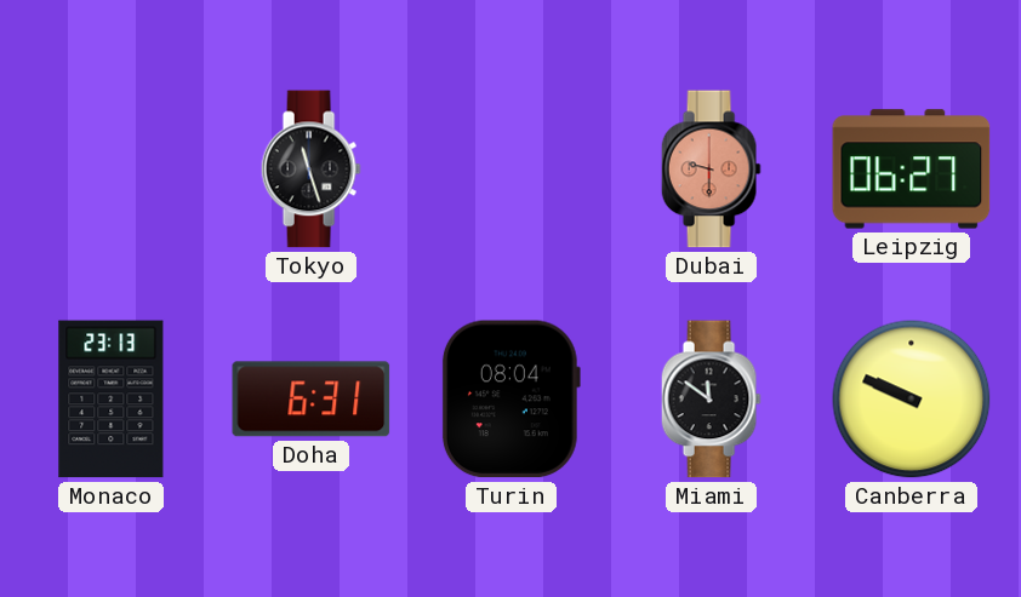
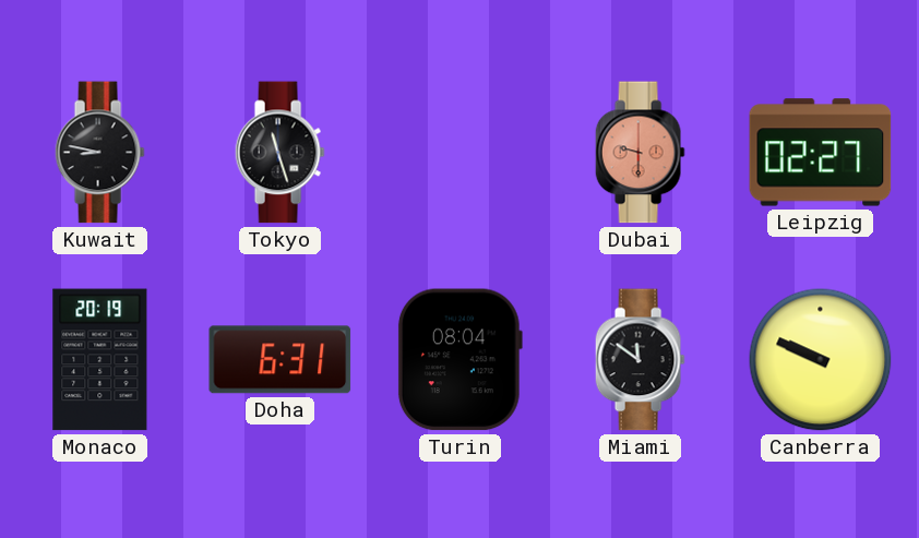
Kuwait: none -> 8:47
Leipzig: 06:27 -> 02:27
Monaco: 23:13 -> 20:19
